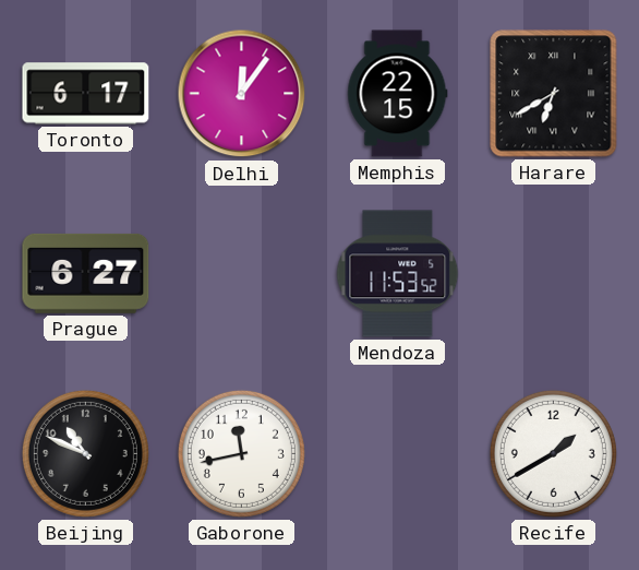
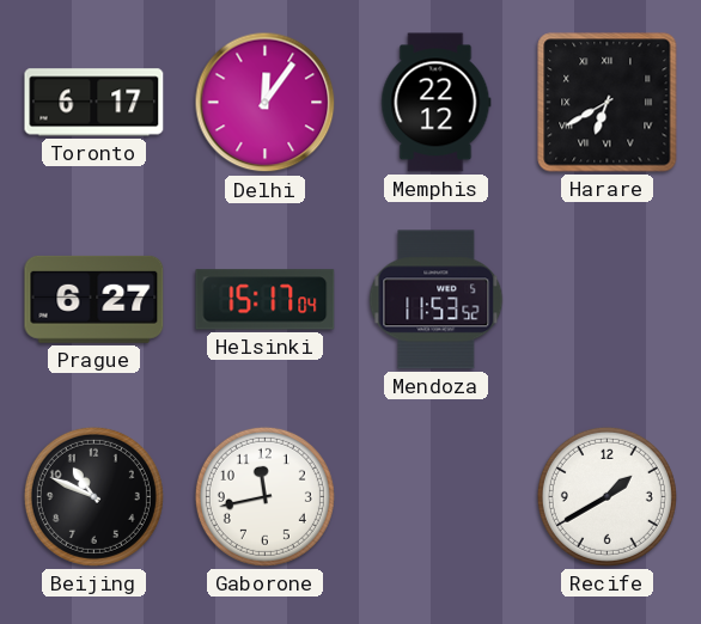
Memphis: 22:15 -> 22:12
Helsinki: none -> 15:17
